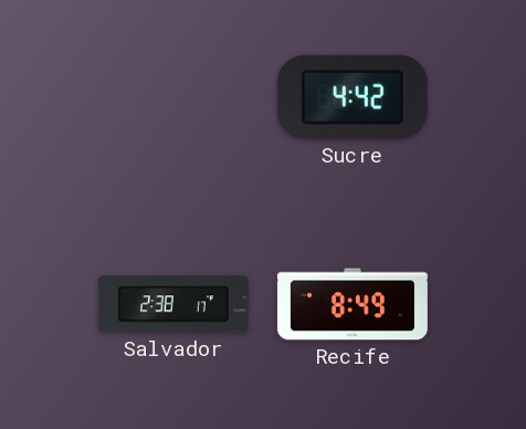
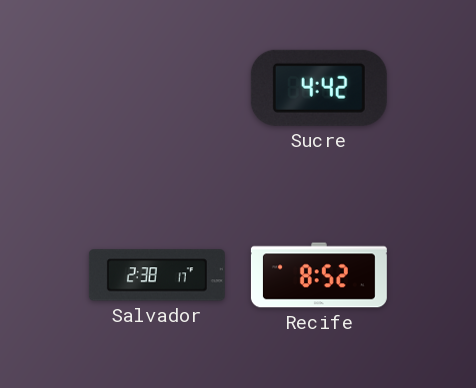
Recife: 8:49 -> 8:52
